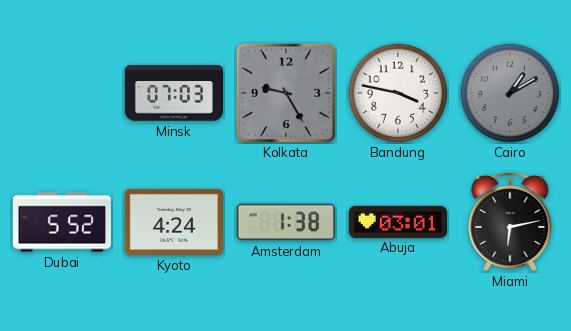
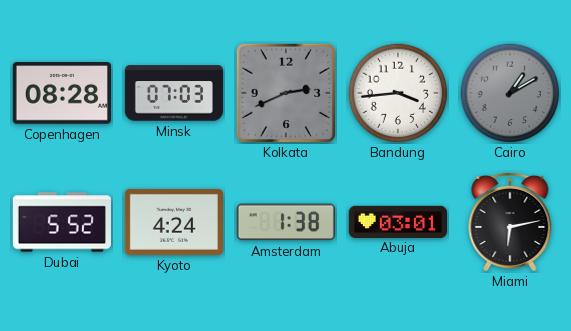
Copenhagen: none -> 08:28
Kolkata: 9:25 -> 2:41
Bandung: 3:47 -> 3:44
